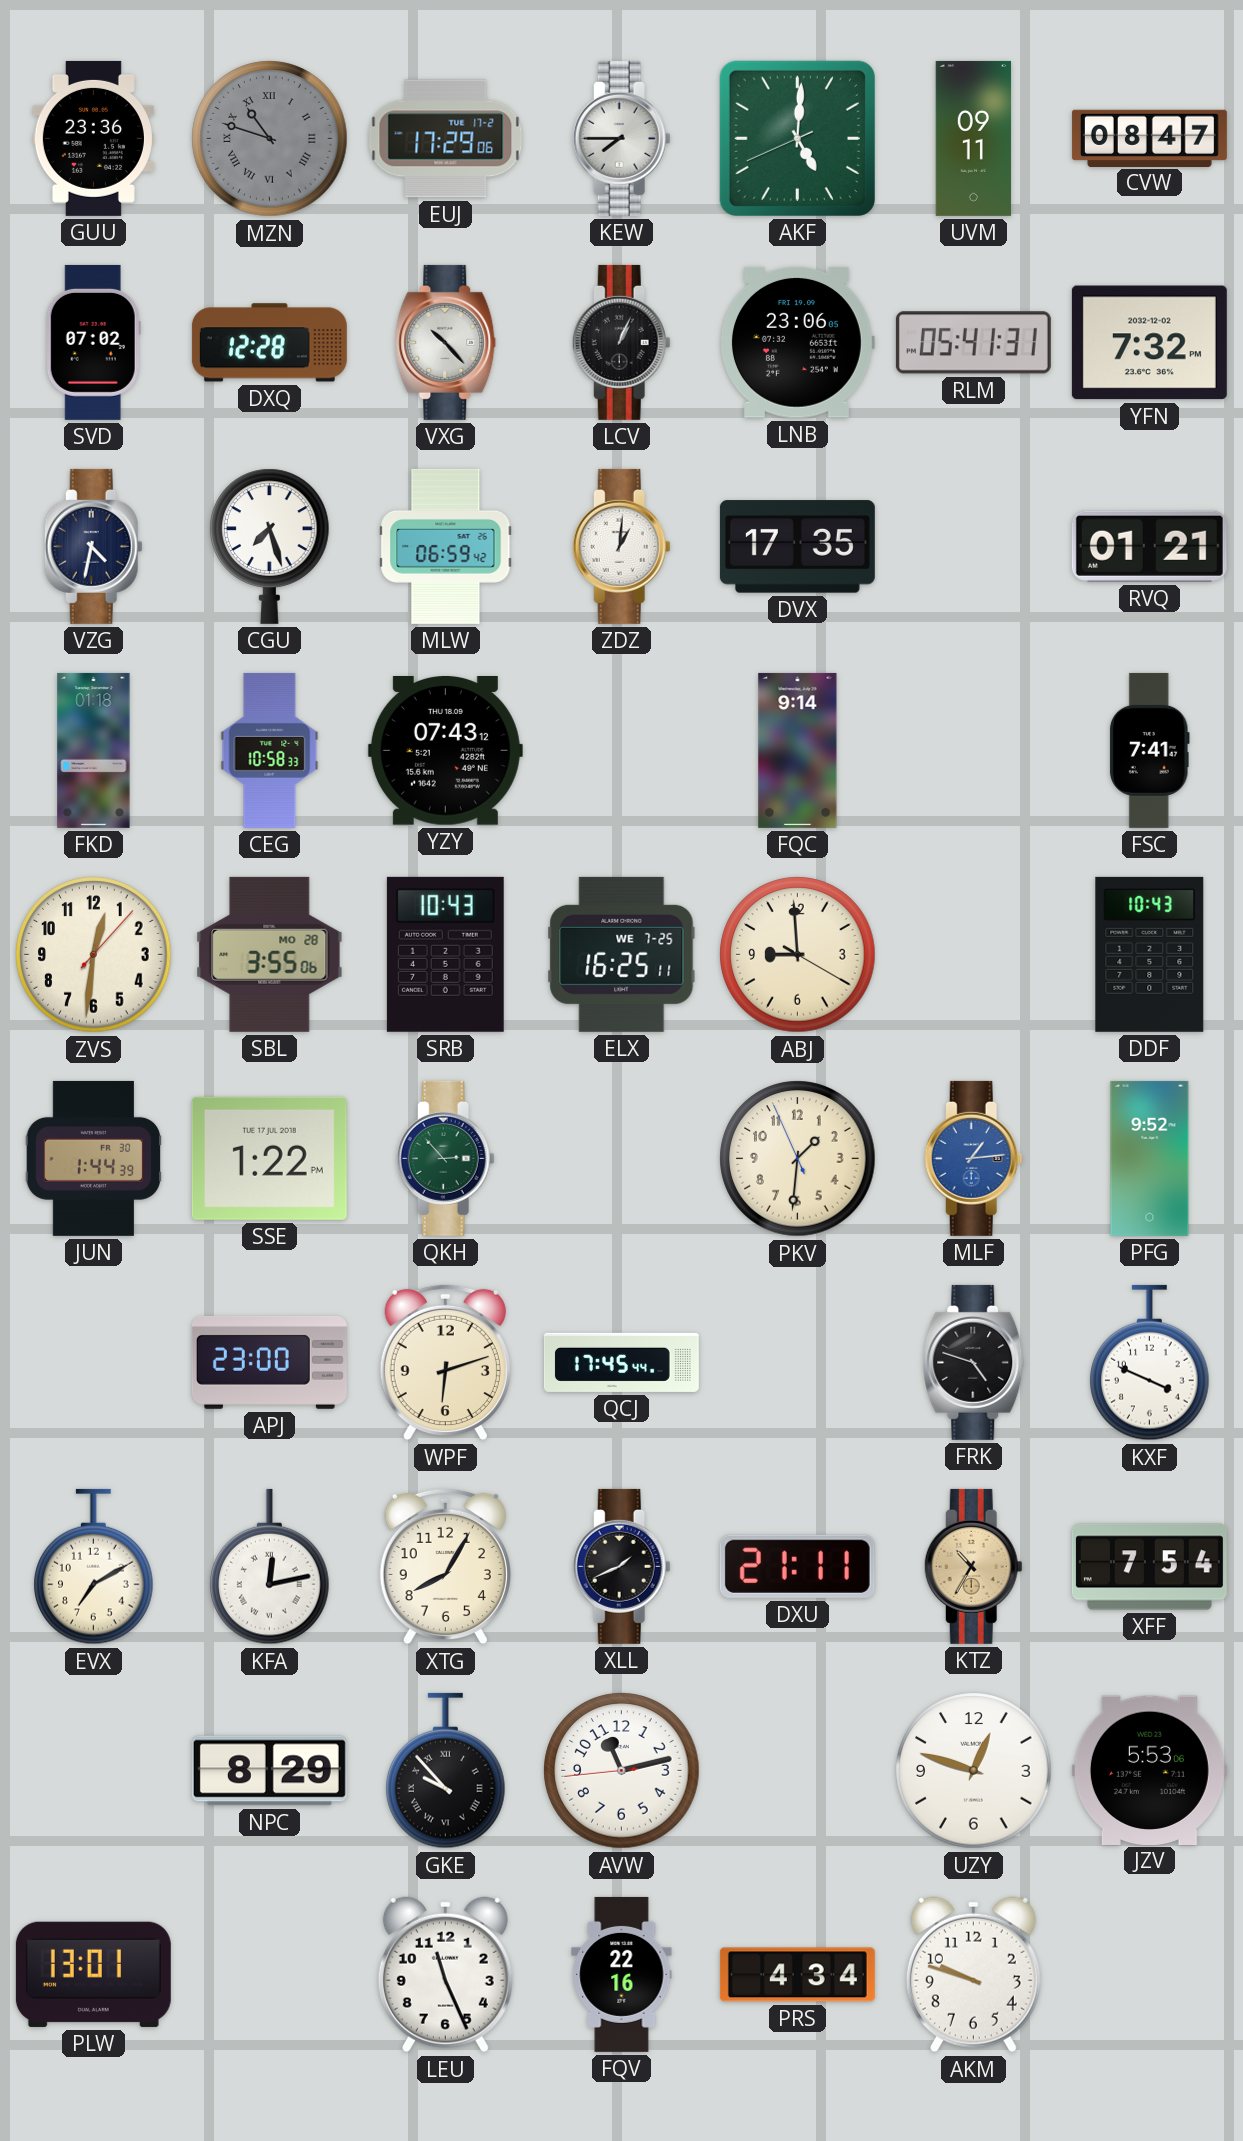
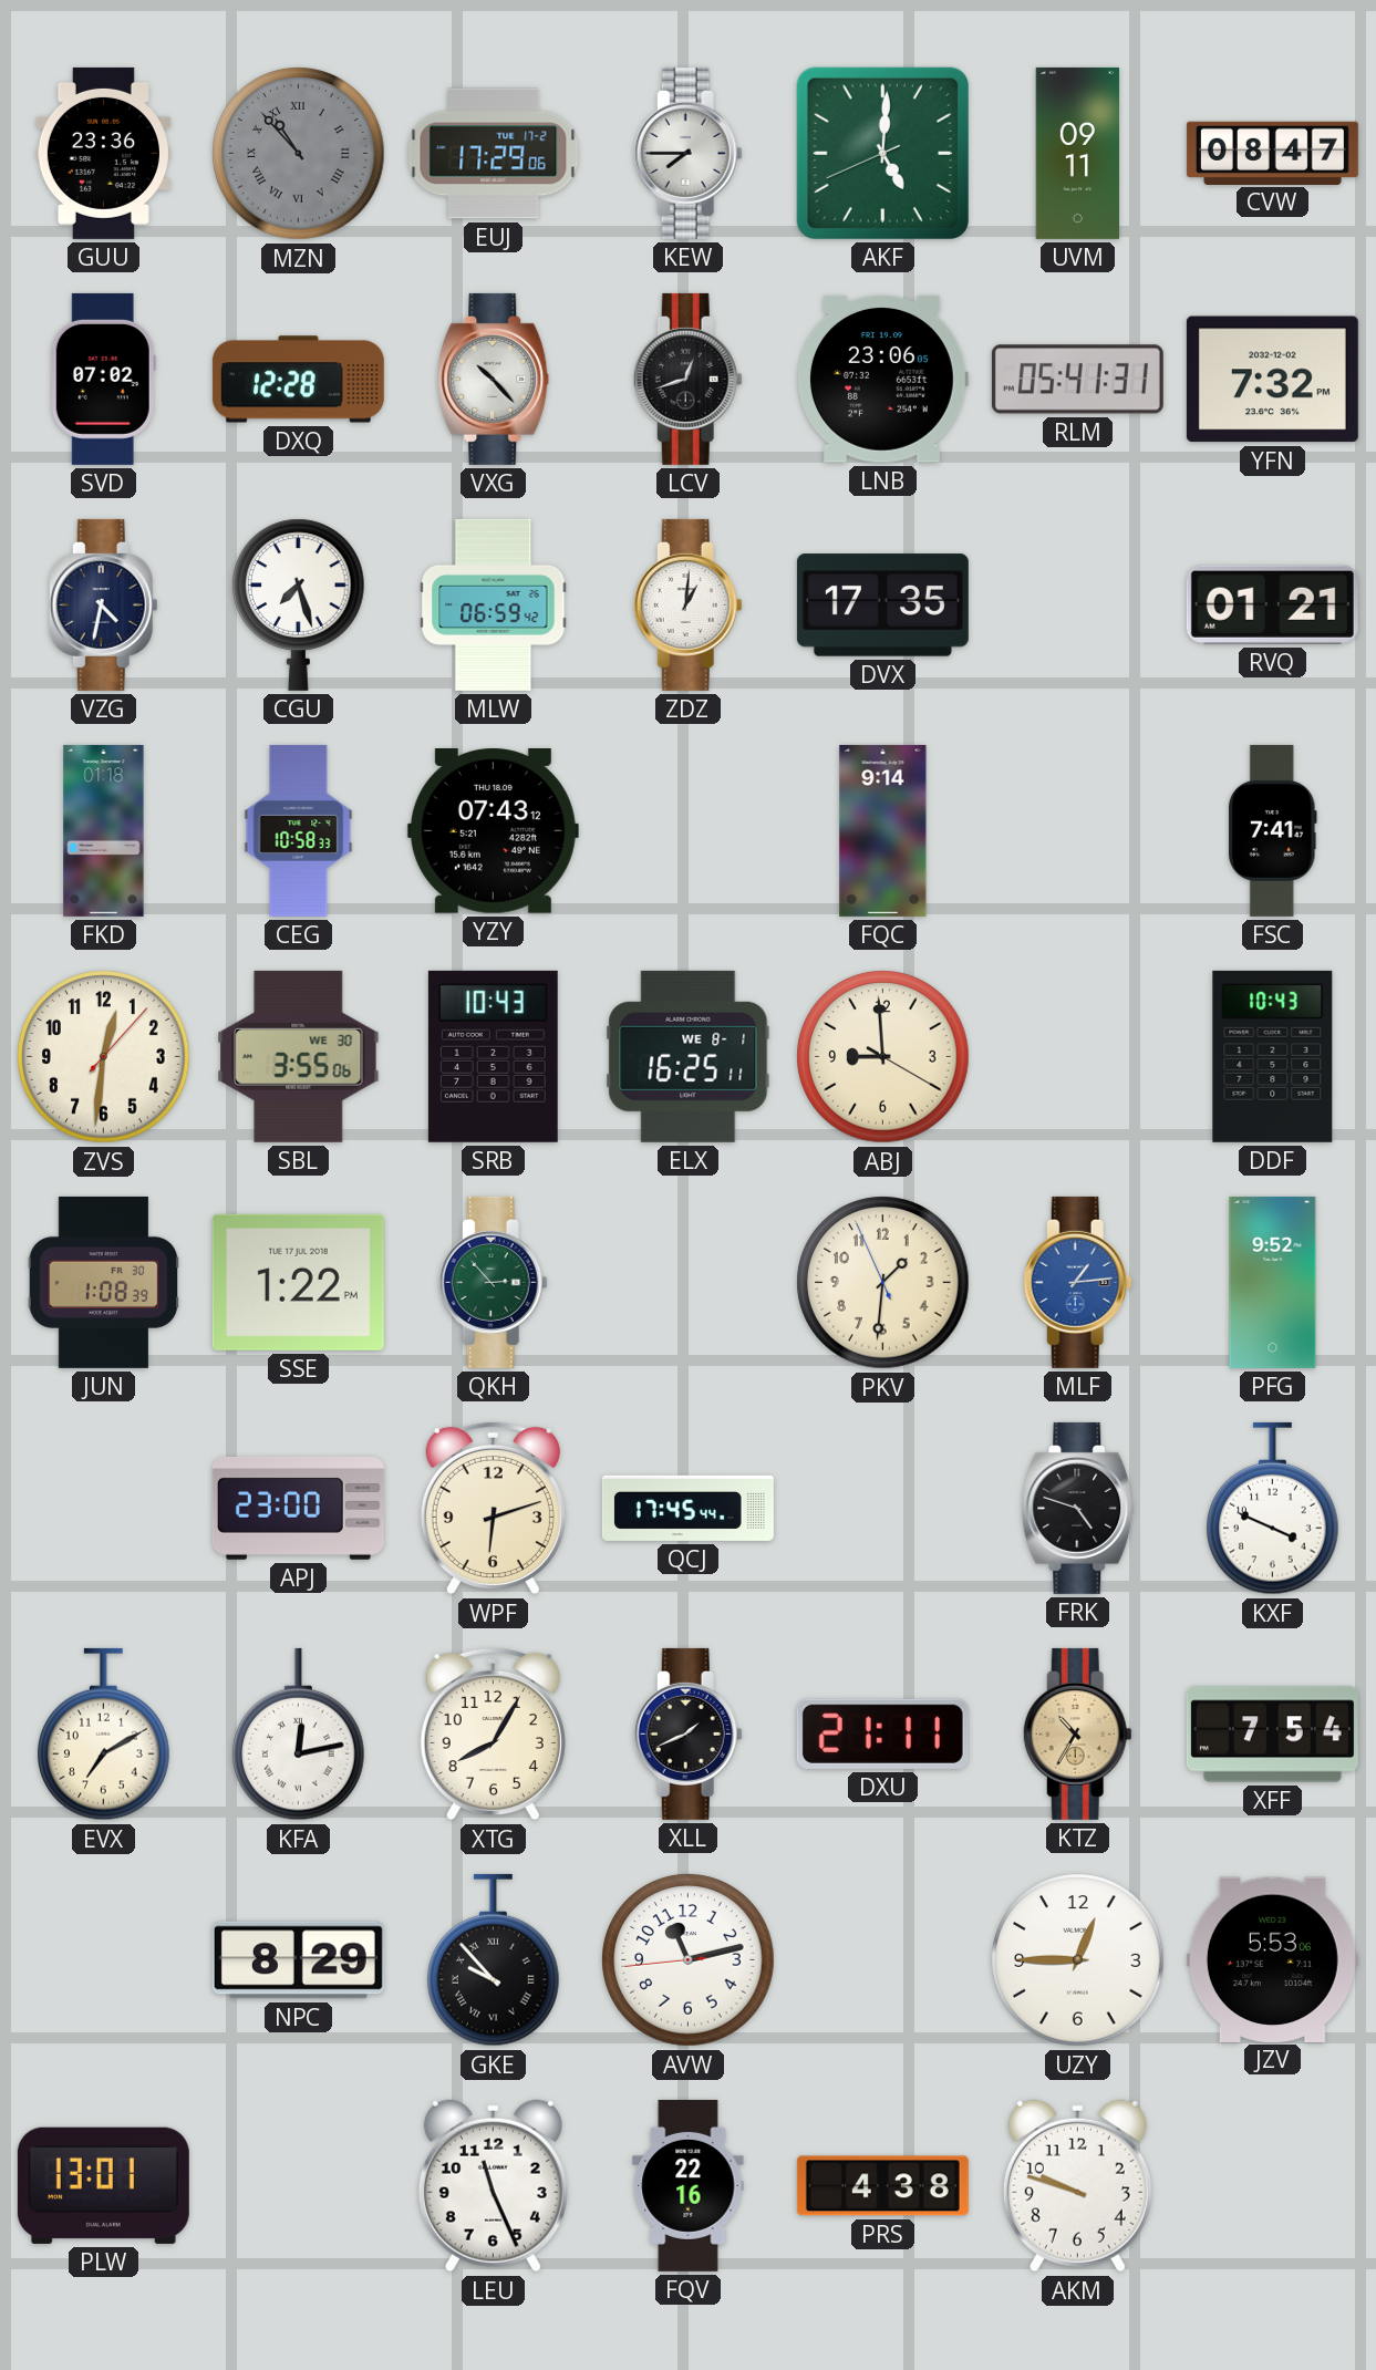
MZN: 10:48 -> 10:53
LCV: 1:04 -> 12:42
SBL date: MO 28 -> WE 30
ELX date: WE 7-25 -> WE 8-1
JUN: 1:44 -> 1:08
UZY: 12:48 -> 12:45
PRS: 4:34 -> 4:38
